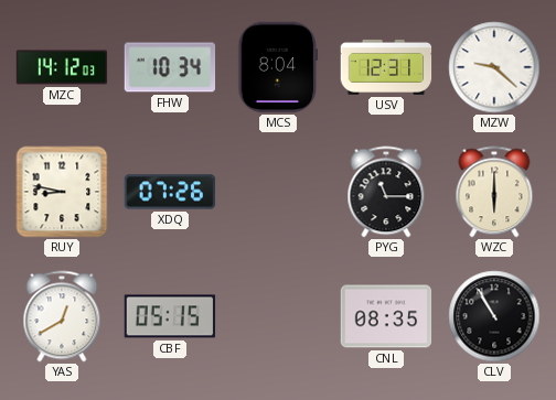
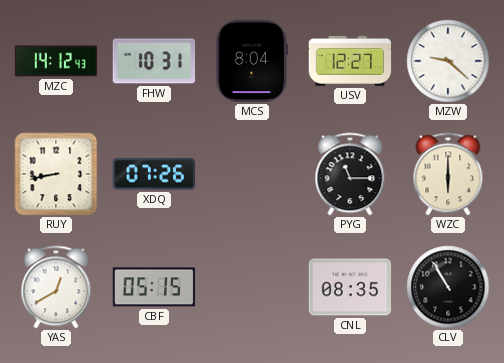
MZC: 14:12:03 -> 14:12:43
FHW: 10:34 -> 10:31
USV: 12:31 -> 12:27
RUY: 8:47 -> 8:43
